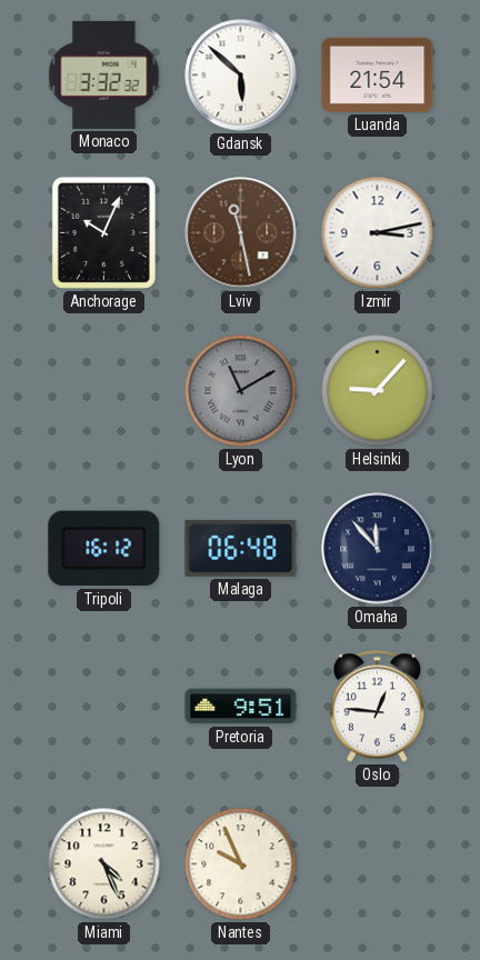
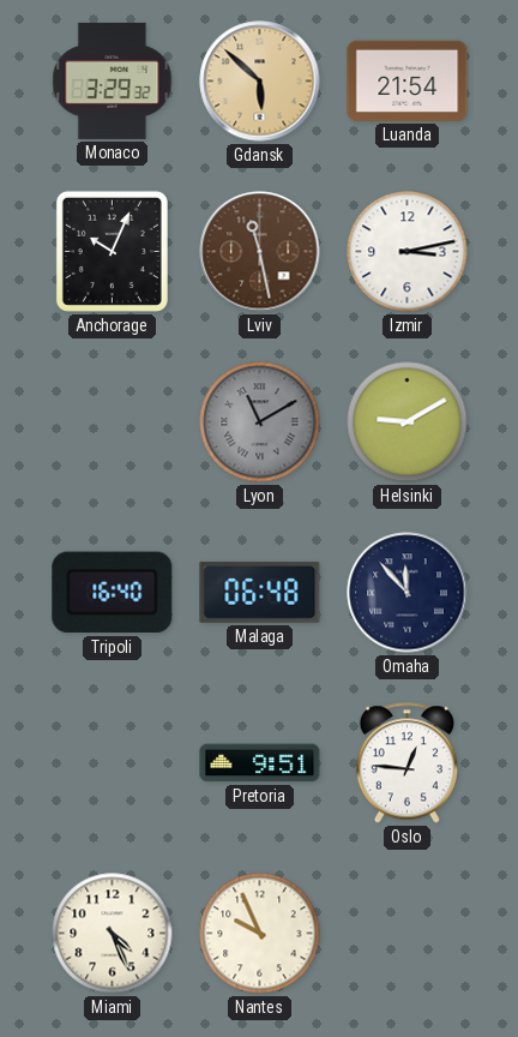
Monaco: 3:32 -> 3:29
Gdansk dial: white -> champagne
Helsinki: 9:07 -> 9:10
Tripoli: 16:12 -> 16:40
